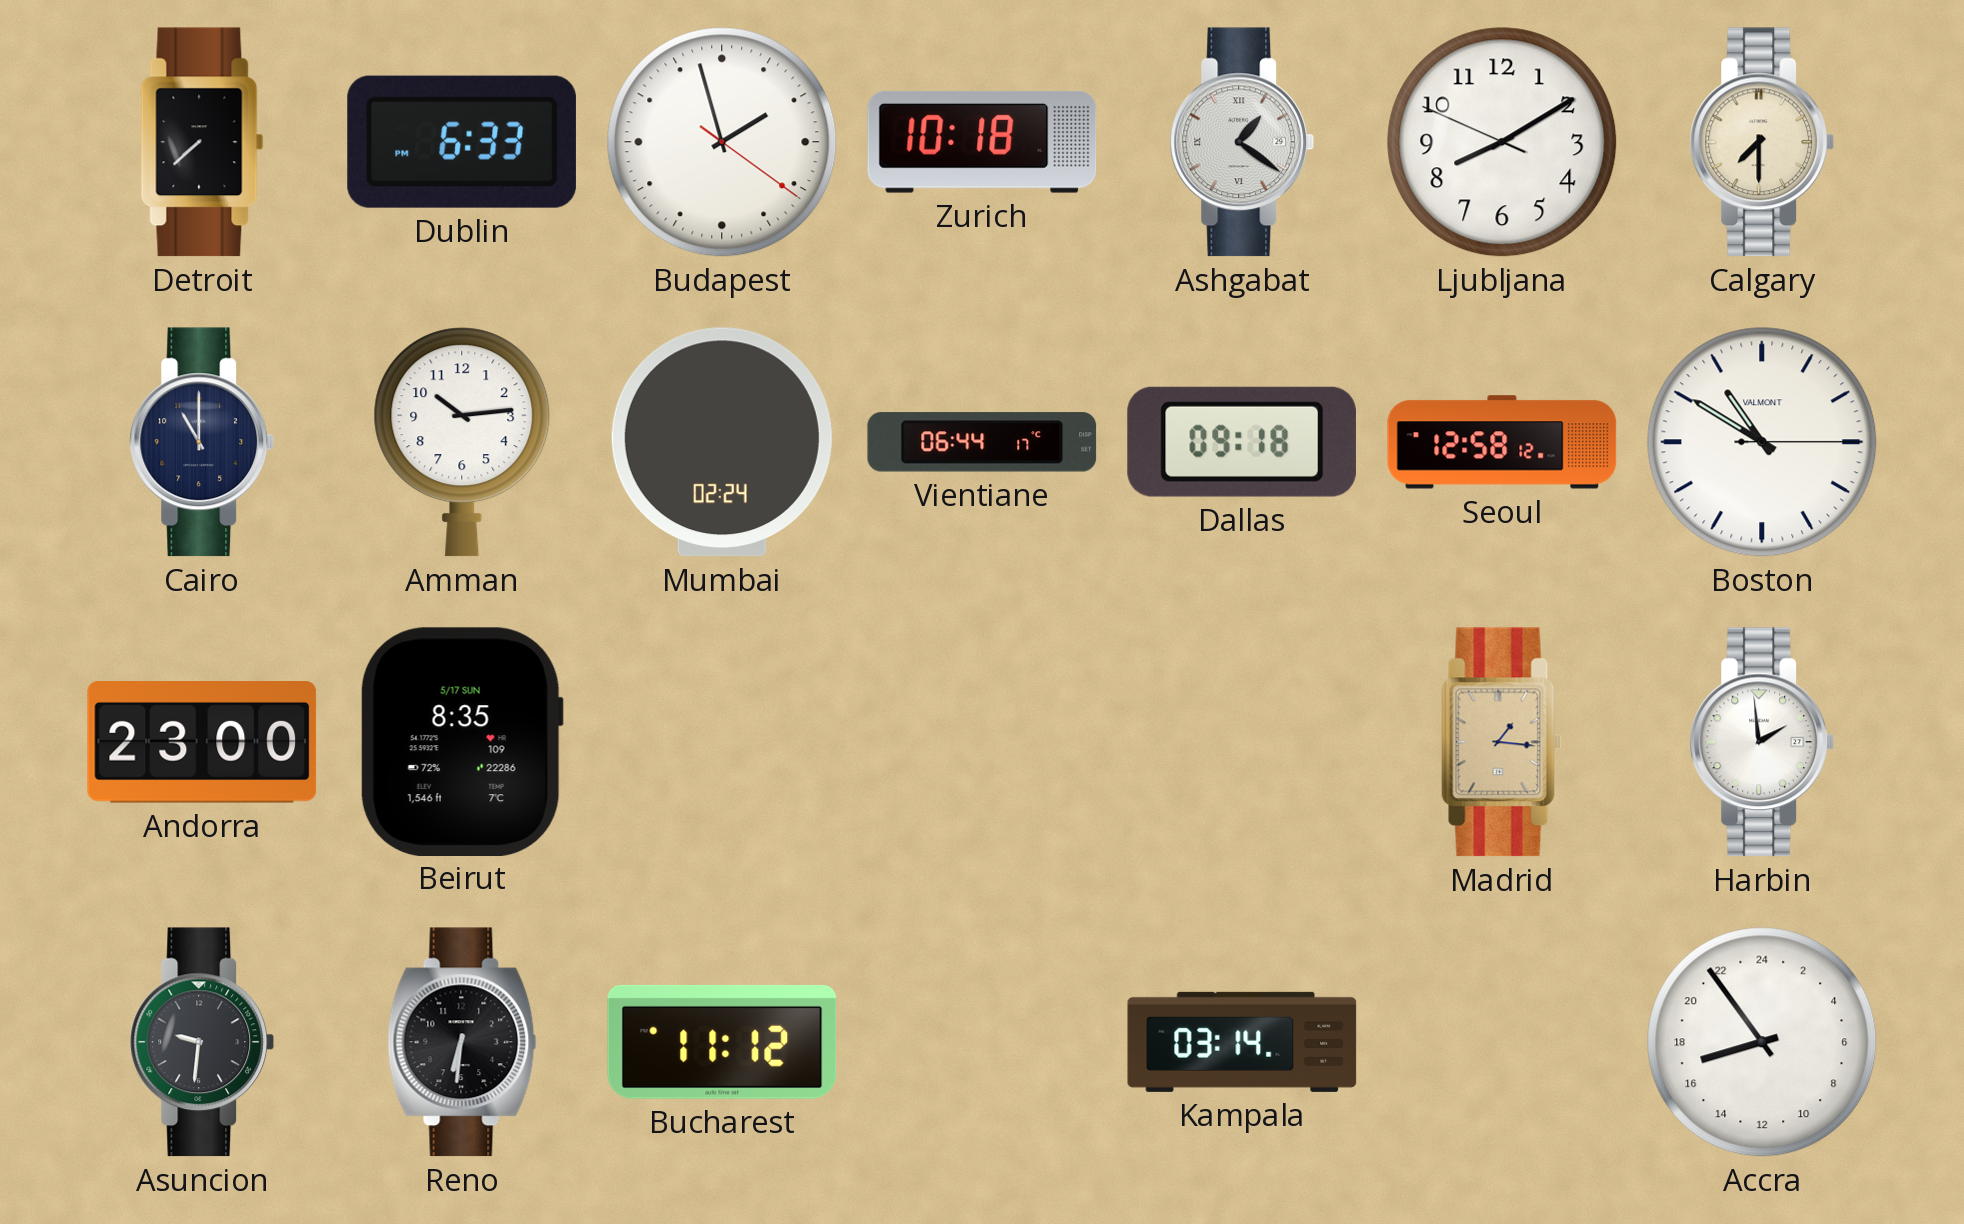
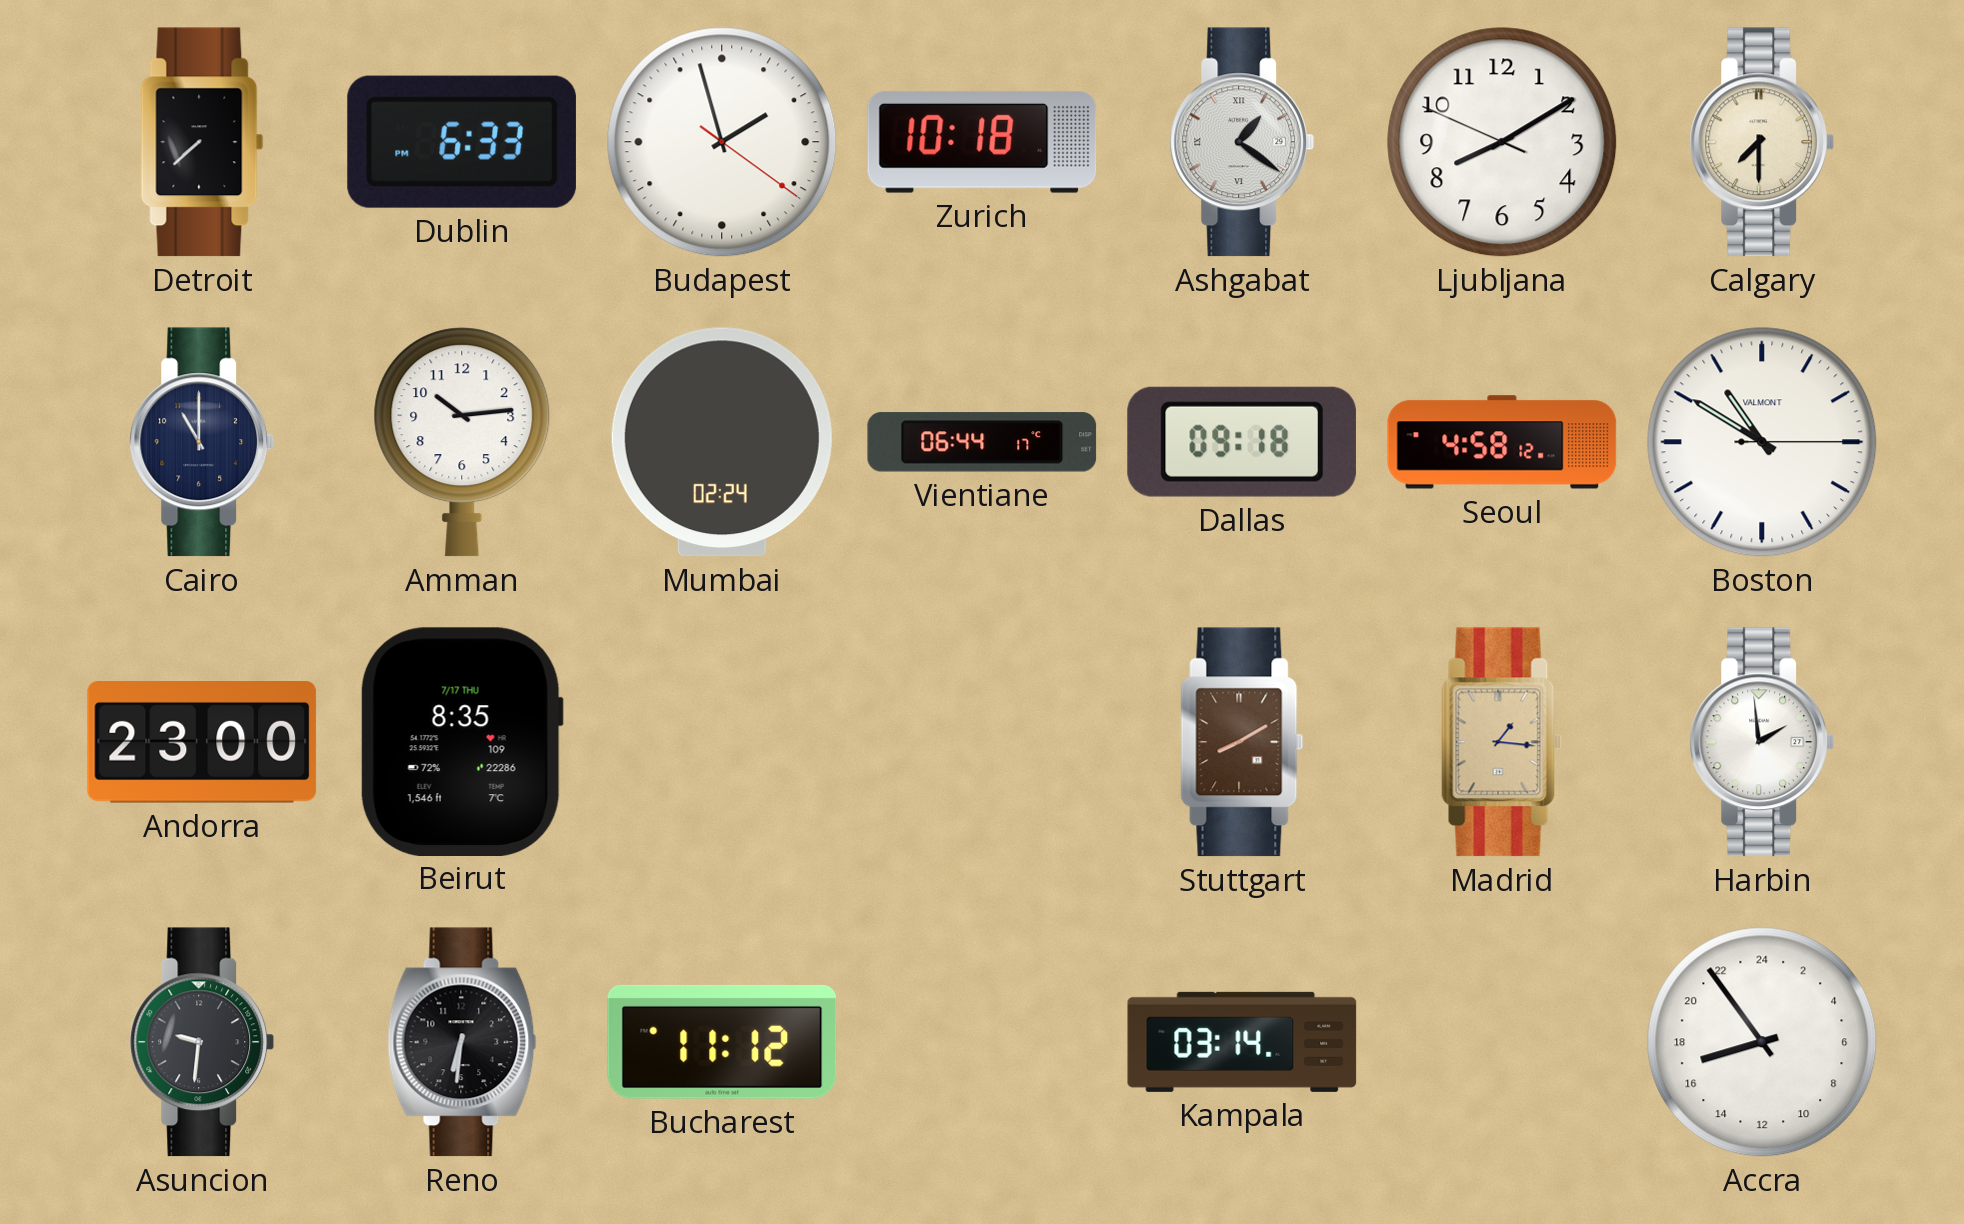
Seoul: 12:58 -> 4:58
Beirut date: 5/17 SUN -> 7/17 THU
Stuttgart: none -> 8:10
